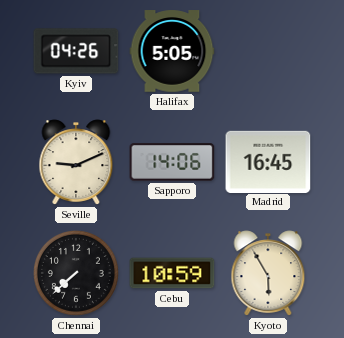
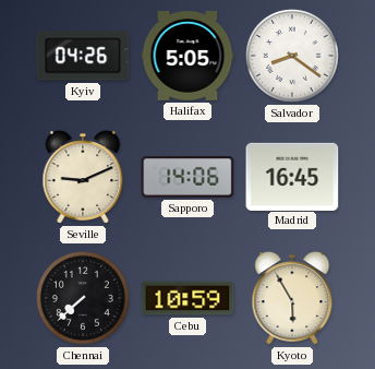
Salvador: none -> 8:21
